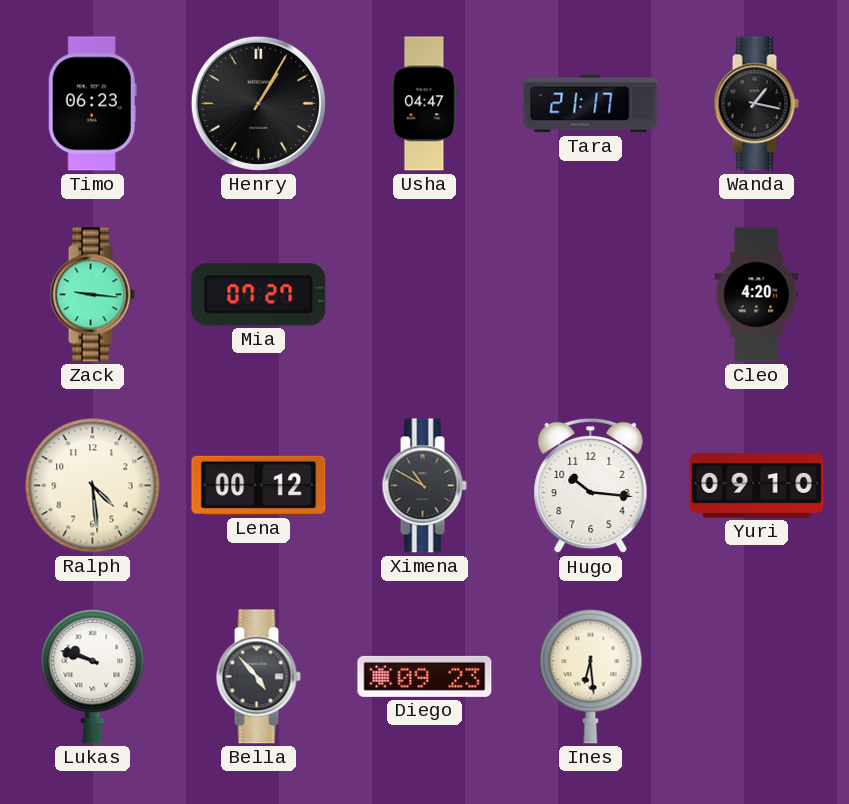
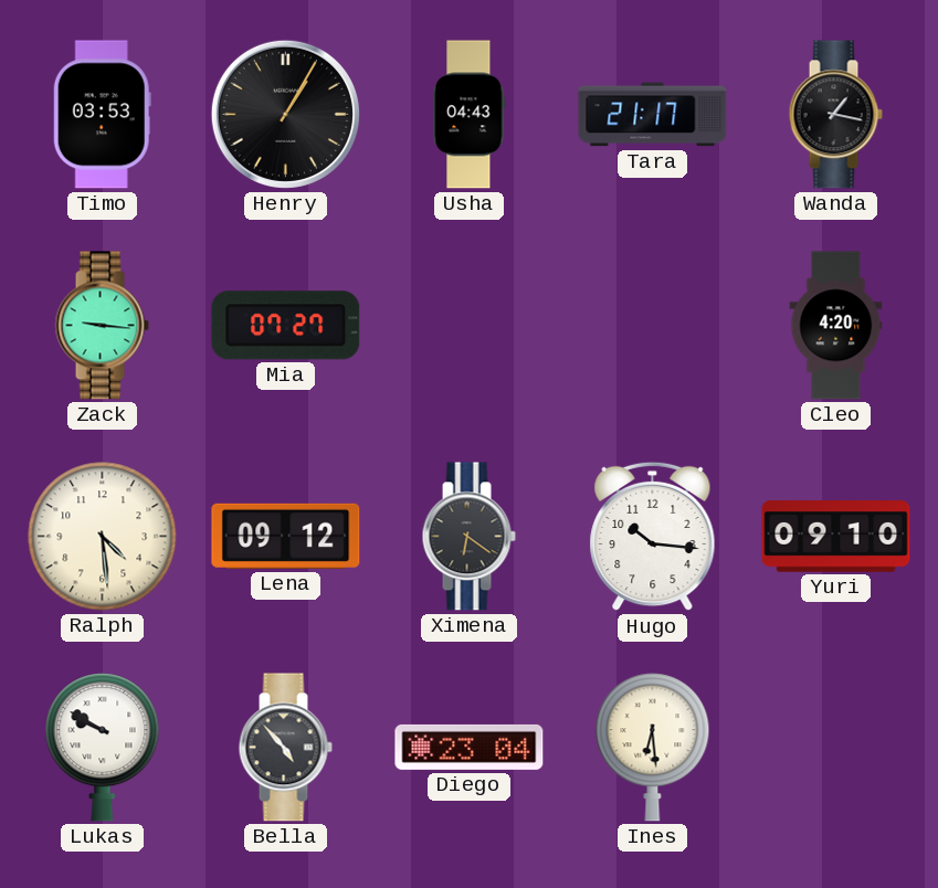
Timo: 06:23 -> 03:53
Usha: 04:47 -> 04:43
Lena: 00:12 -> 09:12
Ximena: 10:50 -> 6:21
Lukas: 9:48 -> 9:50
Diego: 09:23 -> 23:04
